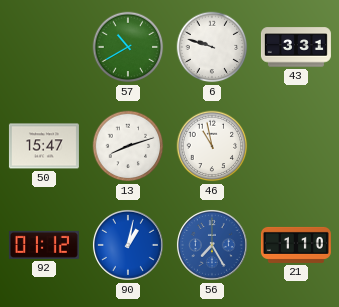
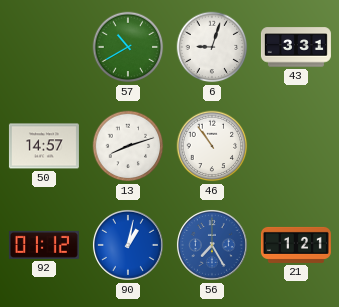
6: 9:48 -> 9:03
50: 15:47 -> 14:57
46: 10:58 -> 10:54
21: 1:10 -> 1:21
